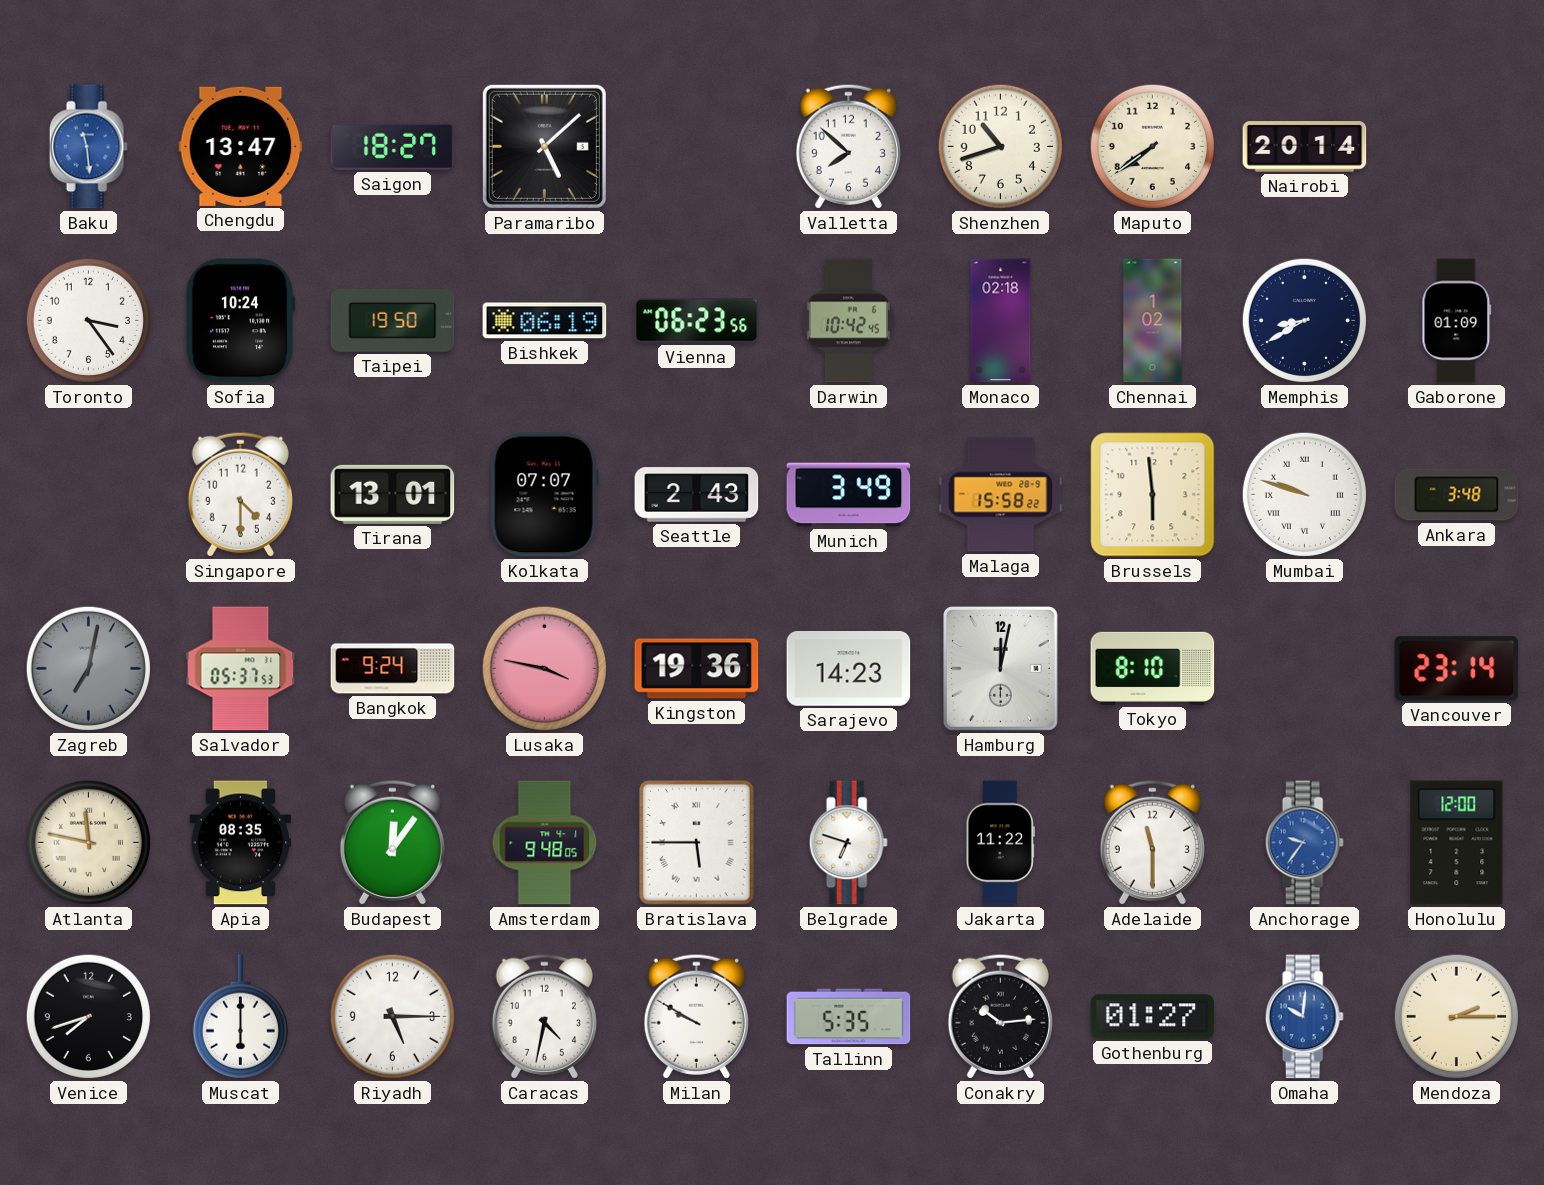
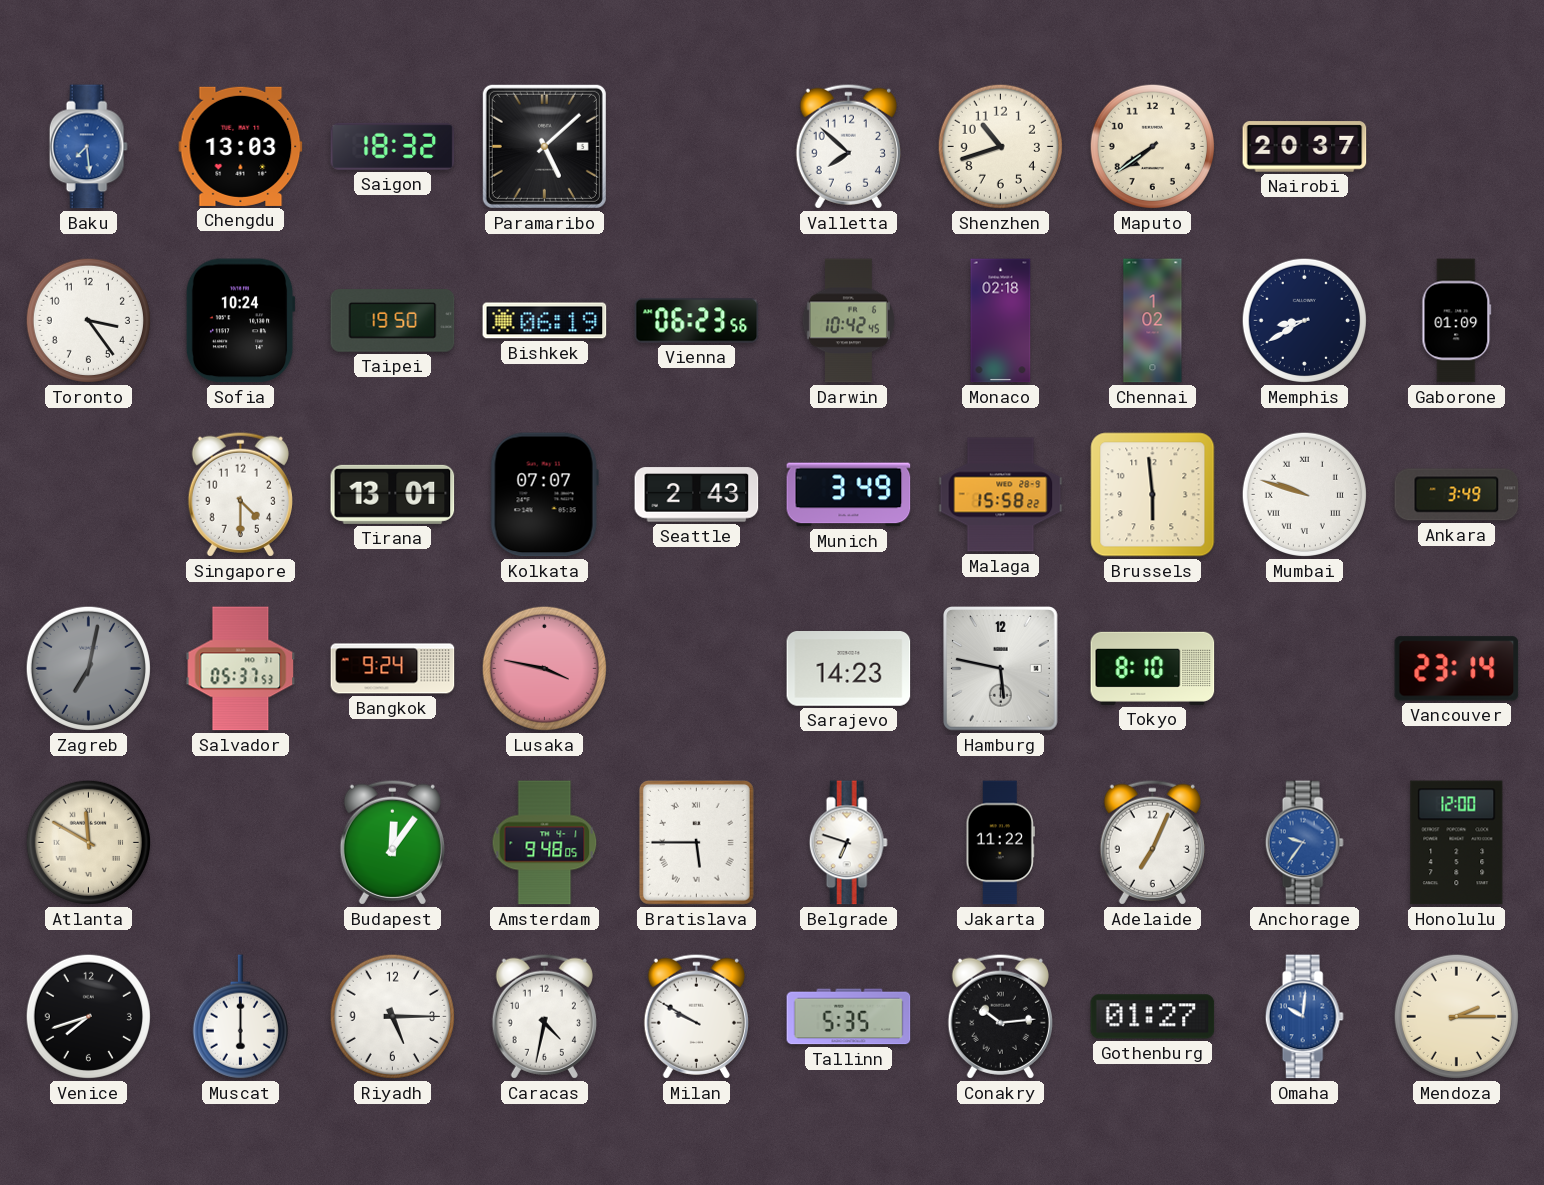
Baku: 11:29 -> 7:29
Chengdu: 13:47 -> 13:03
Saigon: 18:27 -> 18:32
Nairobi: 20:14 -> 20:37
Ankara: 3:48 -> 3:49
Kingston: 19:36 -> none
Hamburg: 12:02 -> 5:47
Atlanta: 11:47 -> 11:50
Apia: 08:35 -> none
Adelaide: 11:30 -> 7:04
